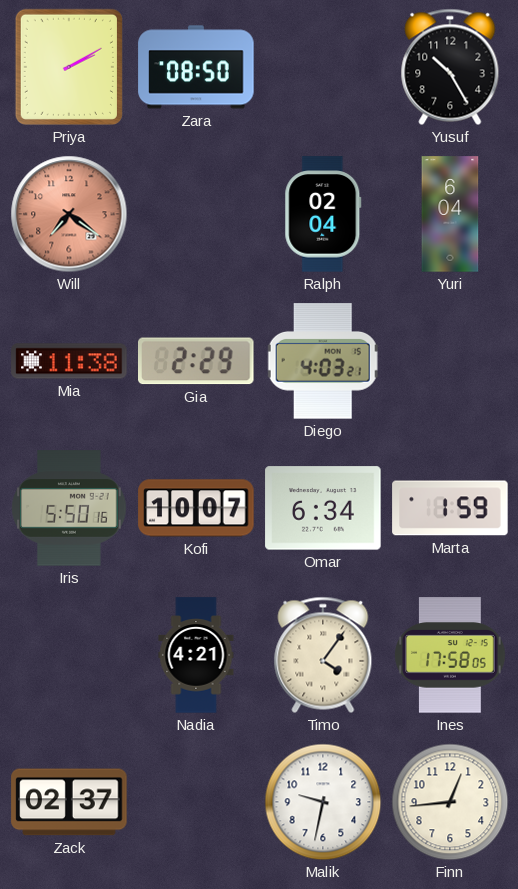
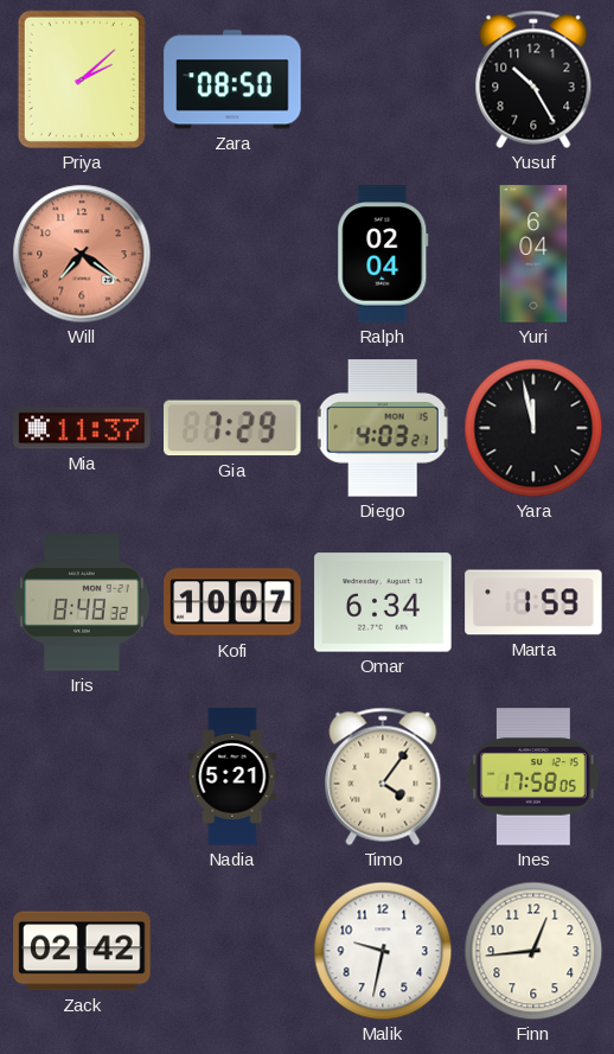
Priya: 2:10 -> 2:08
Mia: 11:38 -> 11:37
Gia: 2:29 -> 7:29
Yara: none -> 11:58
Iris: 5:50 -> 8:48
Nadia: 4:21 -> 5:21
Zack: 02:37 -> 02:42
